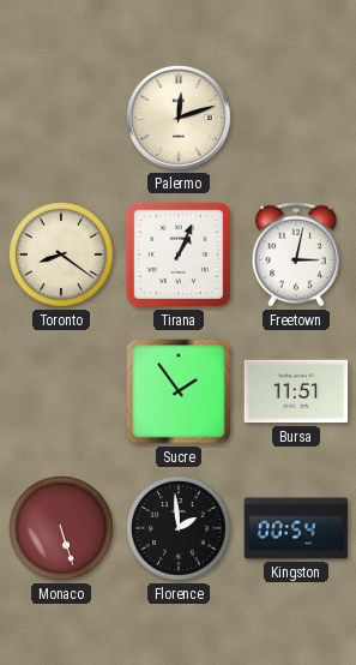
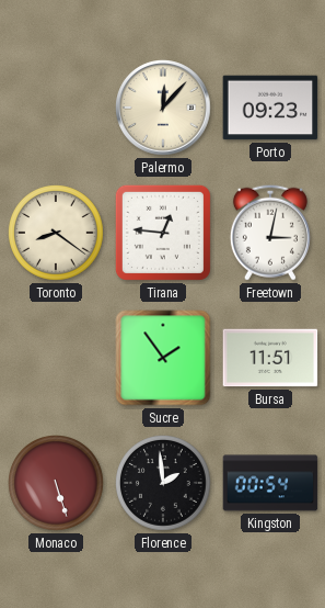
Palermo: 12:12 -> 12:07
Porto: none -> 09:23
Tirana: 1:04 -> 12:46
